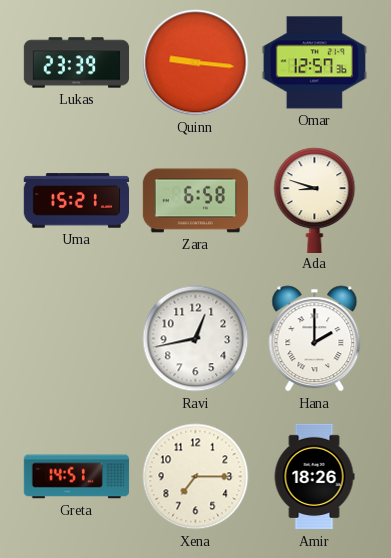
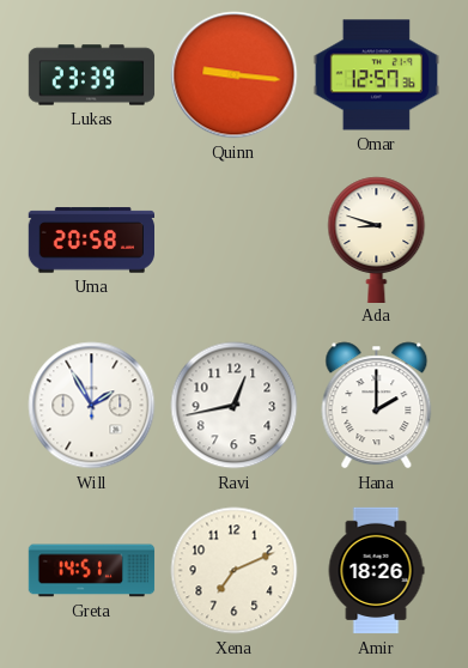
Uma: 15:21 -> 20:58
Zara: 6:58 -> none
Will: none -> 1:55
Xena: 7:15 -> 7:11
